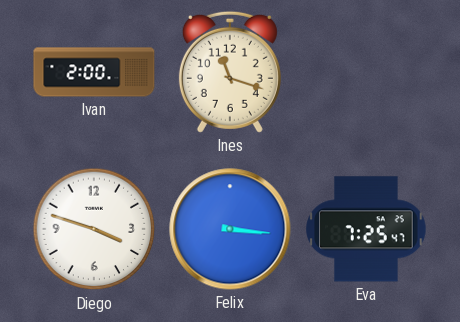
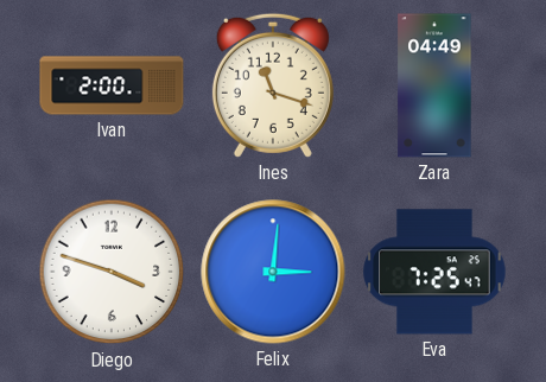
Zara: none -> 04:49
Felix: 3:16 -> 3:01
